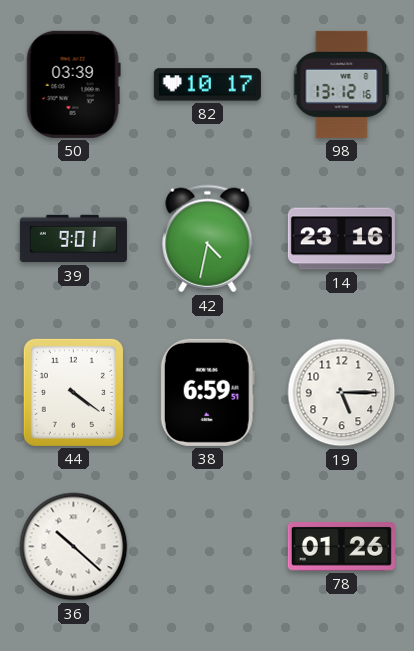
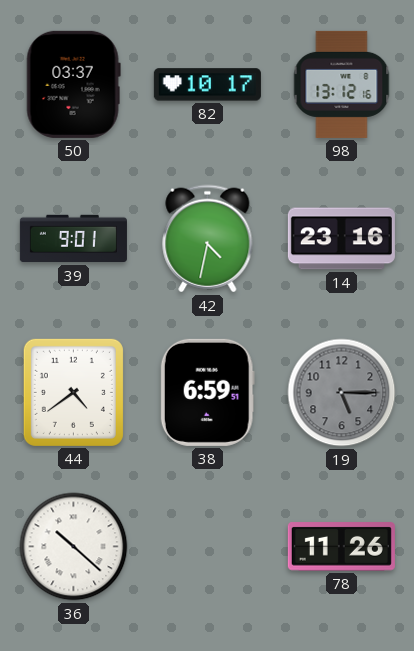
50: 03:39 -> 03:37
44: 4:21 -> 4:39
19 dial: white -> grey
78: 01:26 -> 11:26
